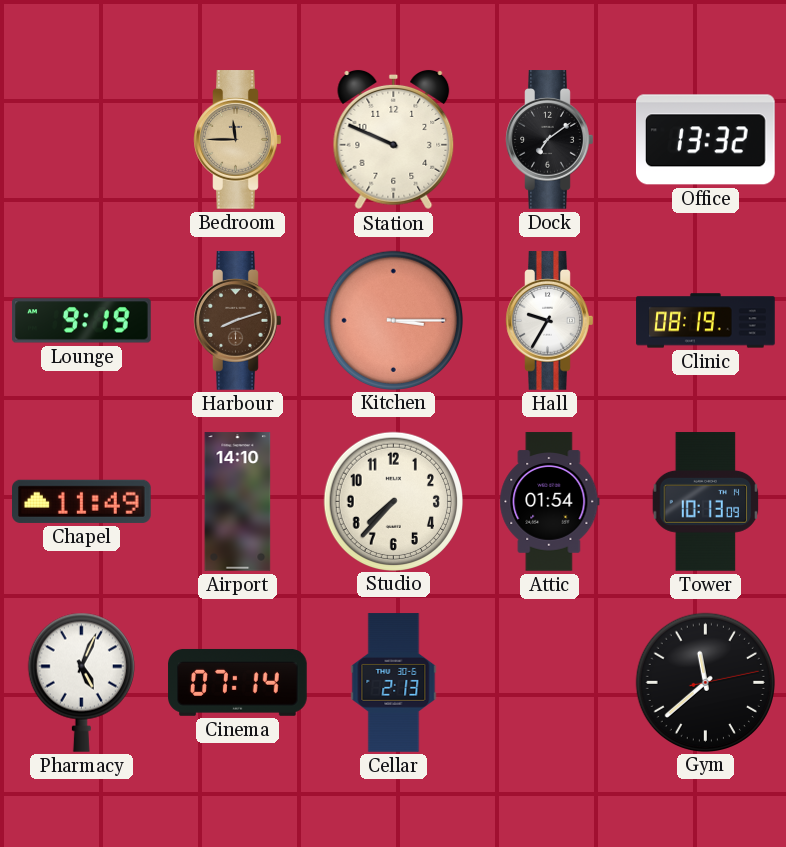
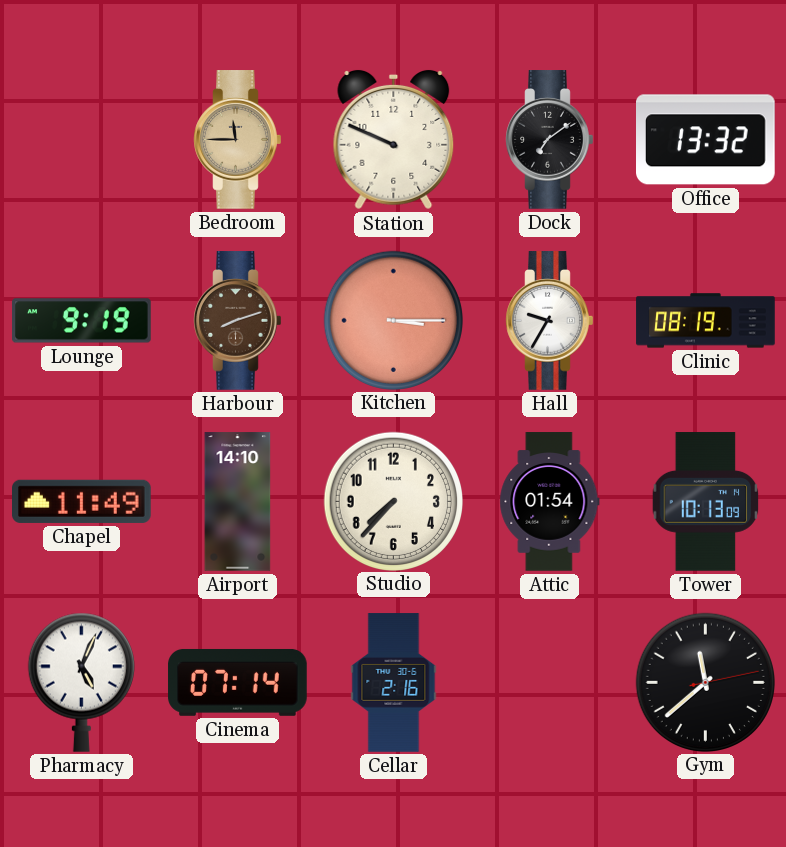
Cellar: 2:13 -> 2:16
